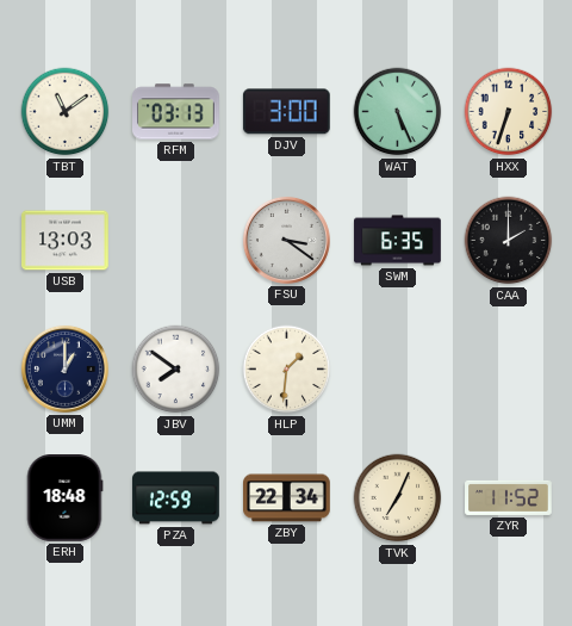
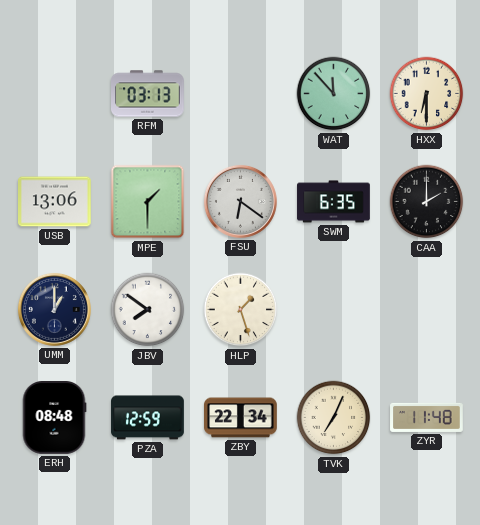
TBT: 11:09 -> none
DJV: 3:00 -> none
WAT: 5:26 -> 11:53
HXX: 6:33 -> 6:30
USB: 13:03 -> 13:06
MPE: none -> 1:30
FSU: 3:21 -> 6:21
HLP: 1:31 -> 1:27
ERH: 18:48 -> 08:48
ZYR: 11:52 -> 11:48
